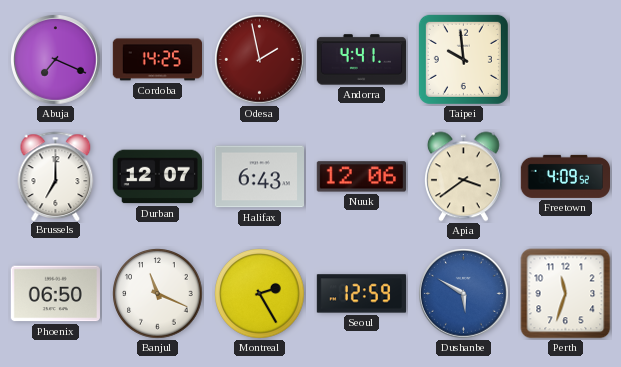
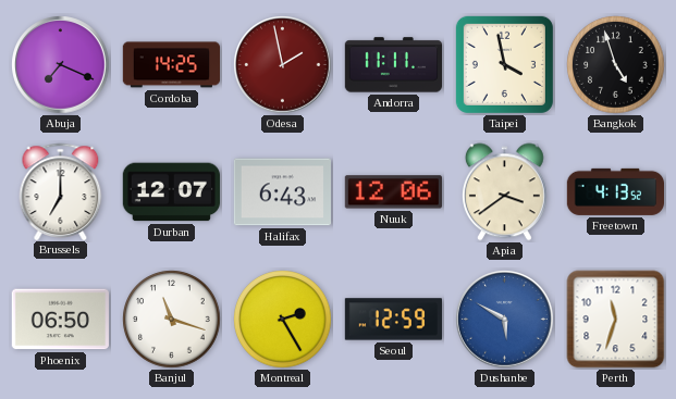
Andorra: 4:41 -> 11:11
Taipei: 9:59 -> 3:58
Bangkok: none -> 4:57
Freetown: 4:09 -> 4:13
Banjul: 11:19 -> 11:18
